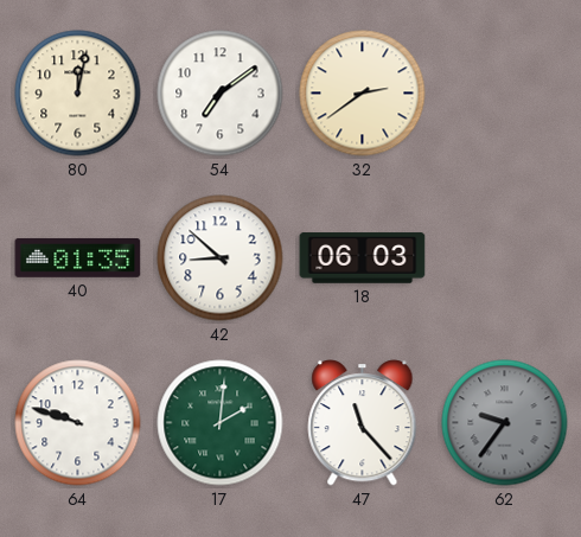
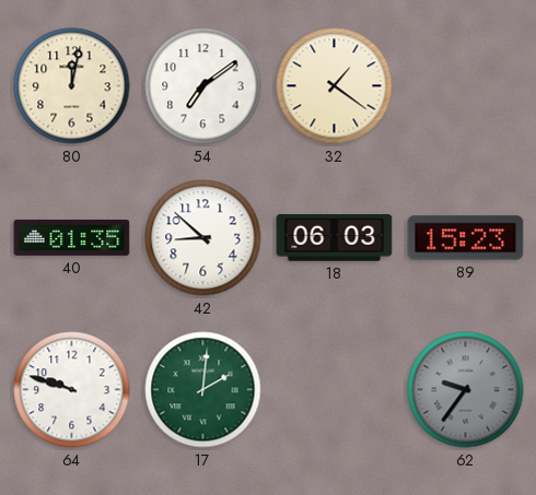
32: 2:39 -> 1:21
89: none -> 15:23
47: 11:23 -> none
